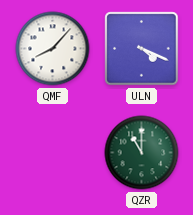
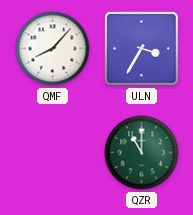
ULN: 4:19 -> 3:35
